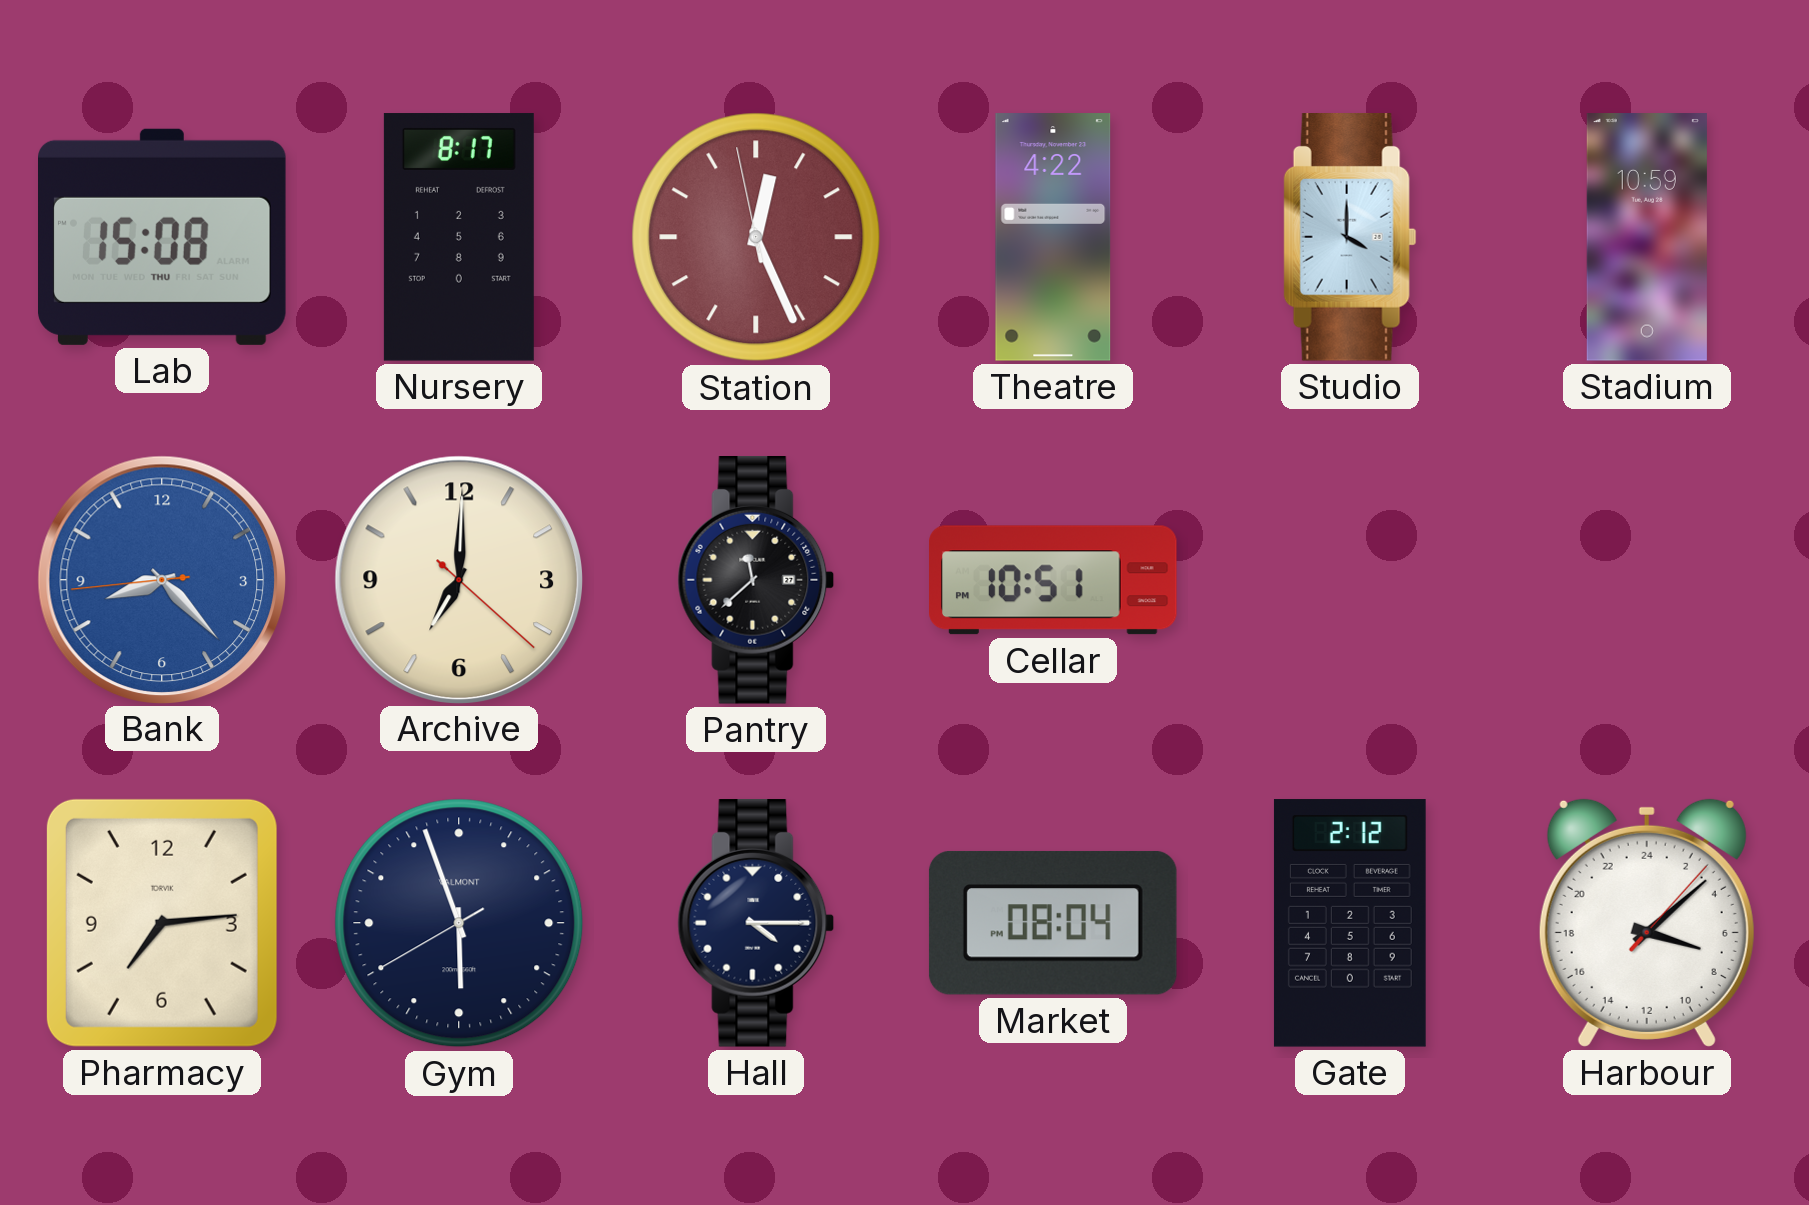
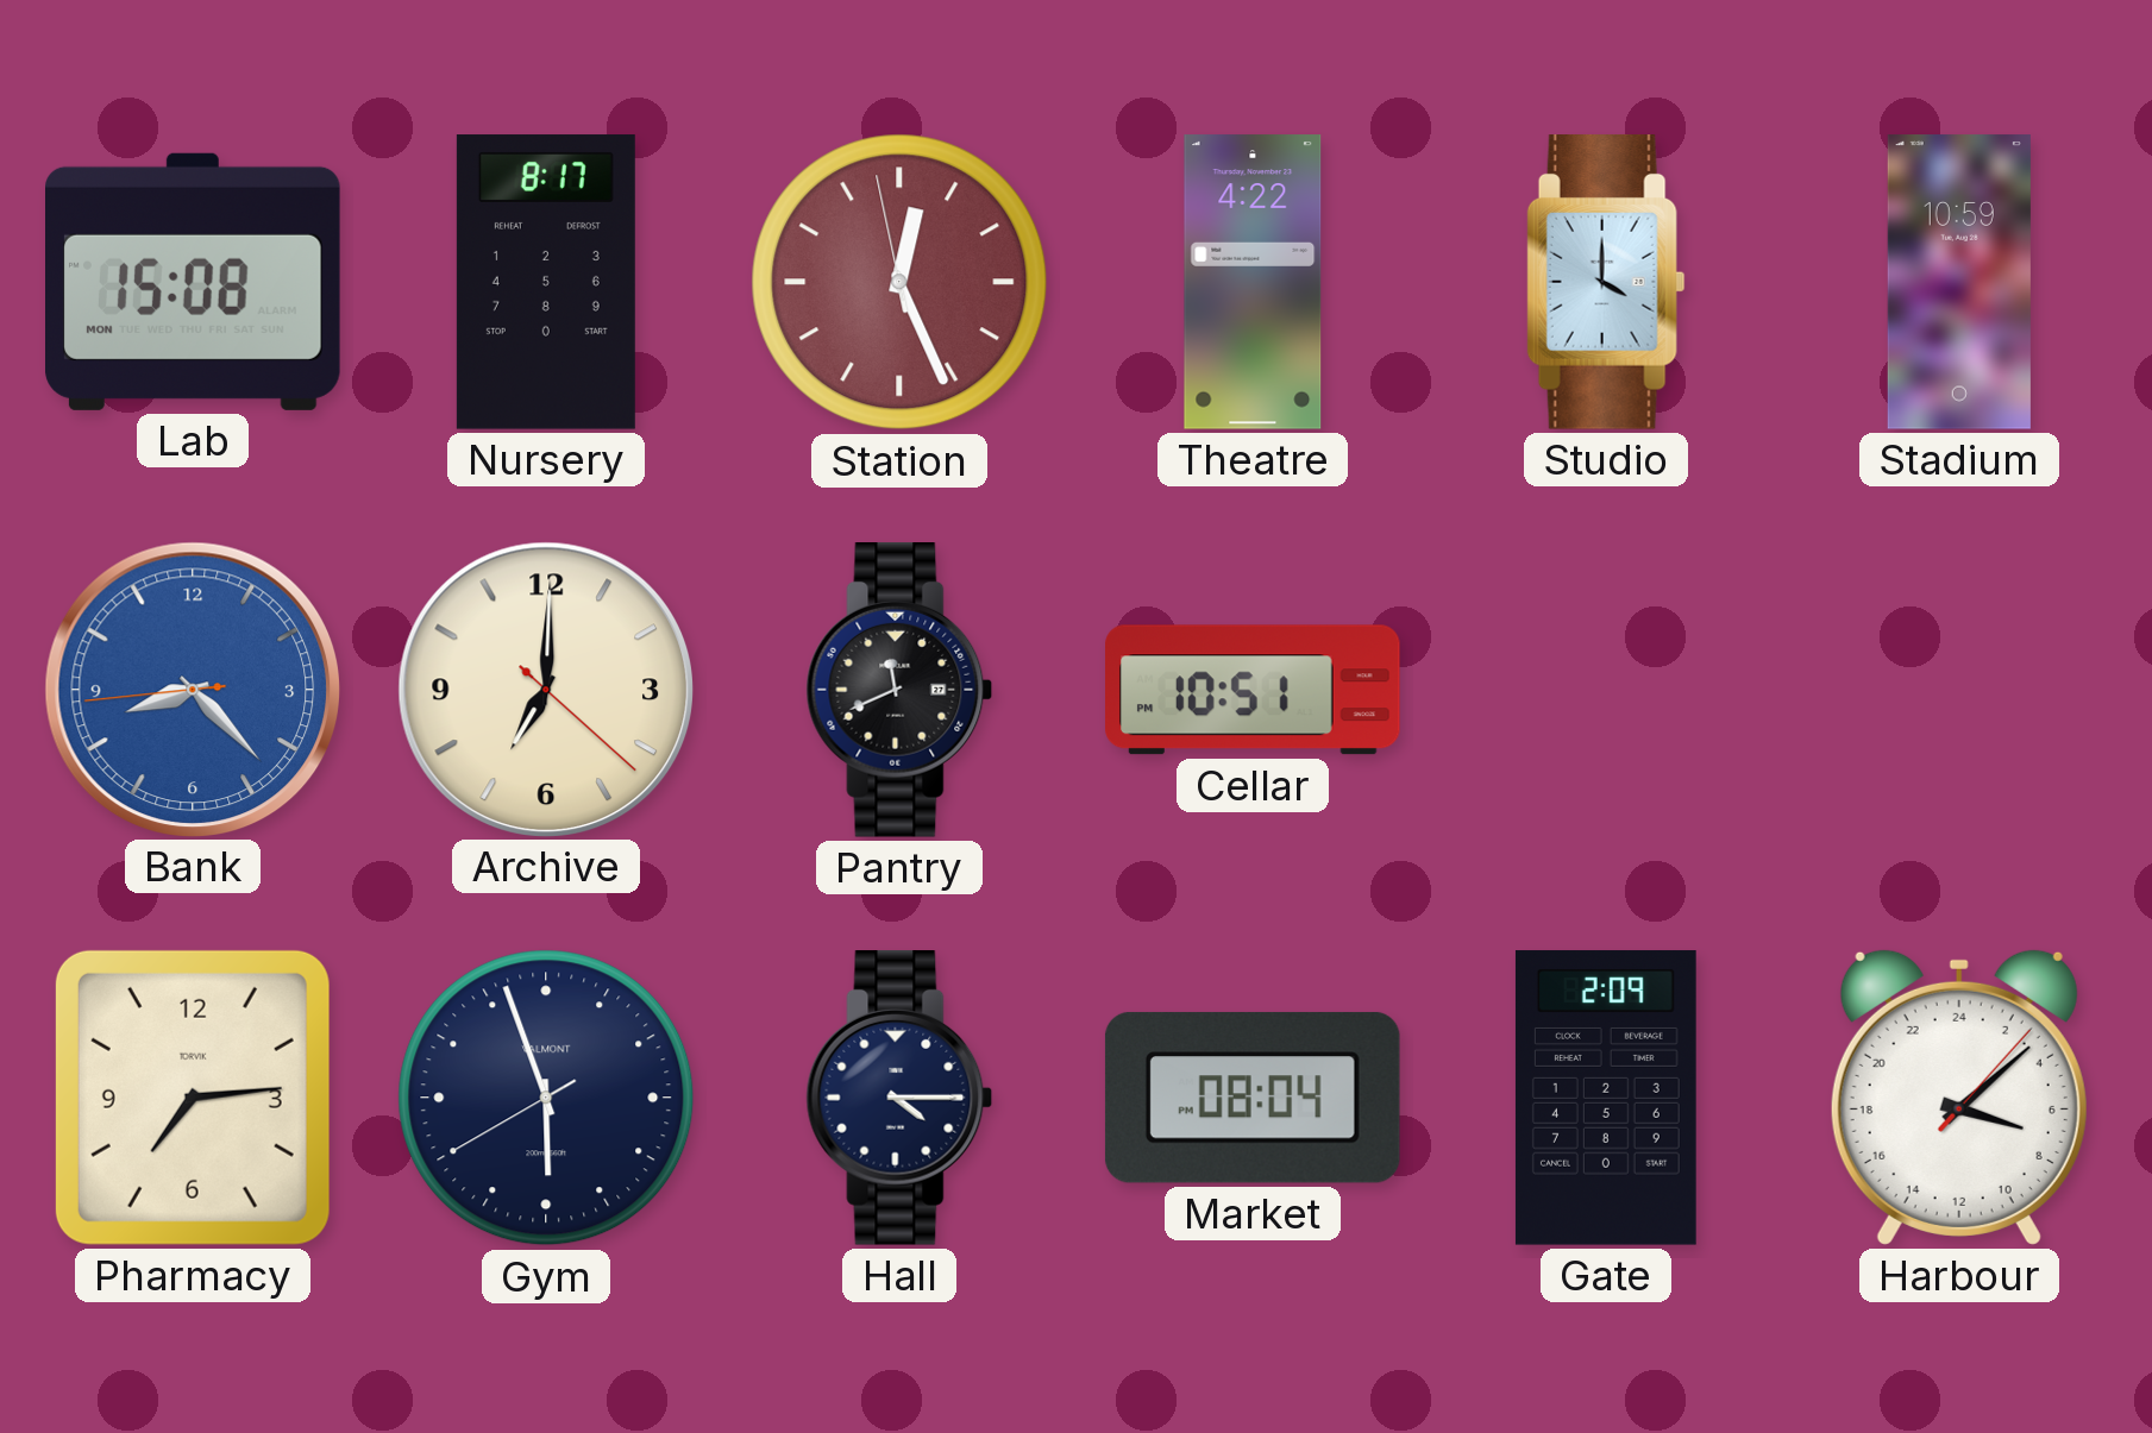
Lab date: THU -> MON
Pantry: 11:38 -> 11:41
Gate: 2:12 -> 2:09
